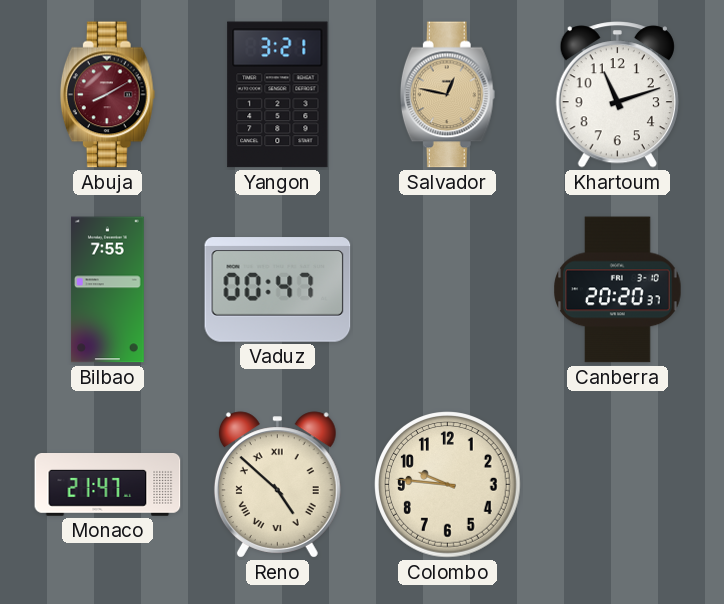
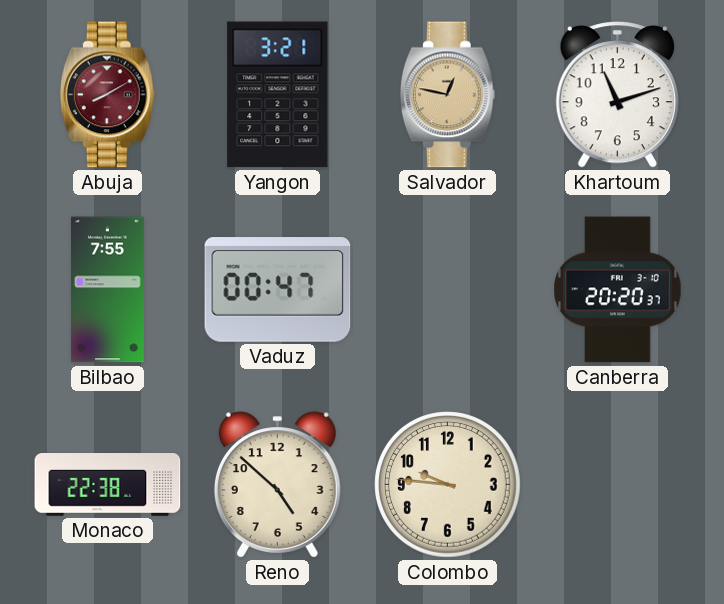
Monaco: 21:47 -> 22:38
Reno numerals: Roman -> Arabic
